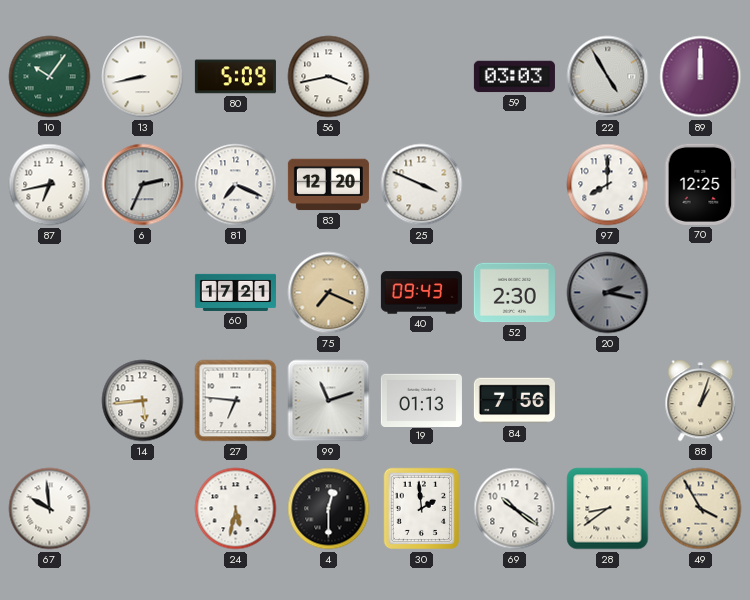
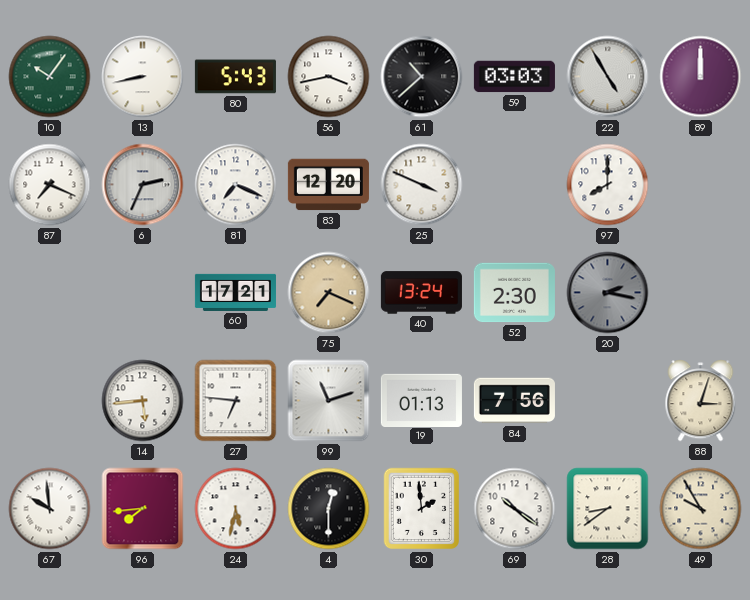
80: 5:09 -> 5:43
61: none -> 10:38
87: 6:43 -> 7:19
70: 12:25 -> none
40: 09:43 -> 13:24
88: 1:03 -> 3:03
96: none -> 7:44
49: 3:55 -> 9:55
